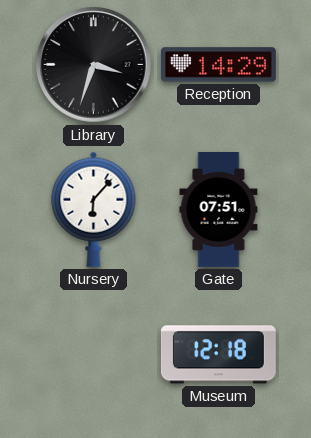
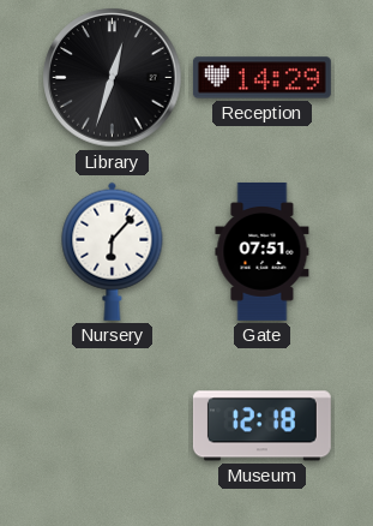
Library: 3:33 -> 12:33
